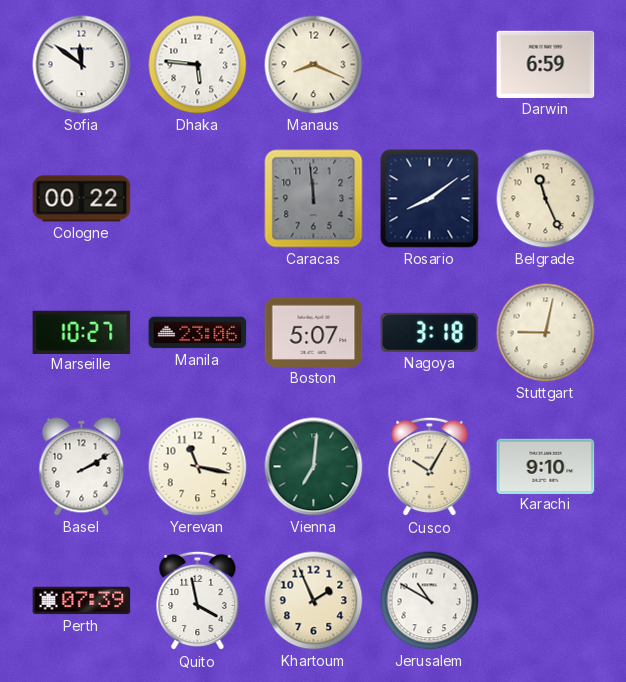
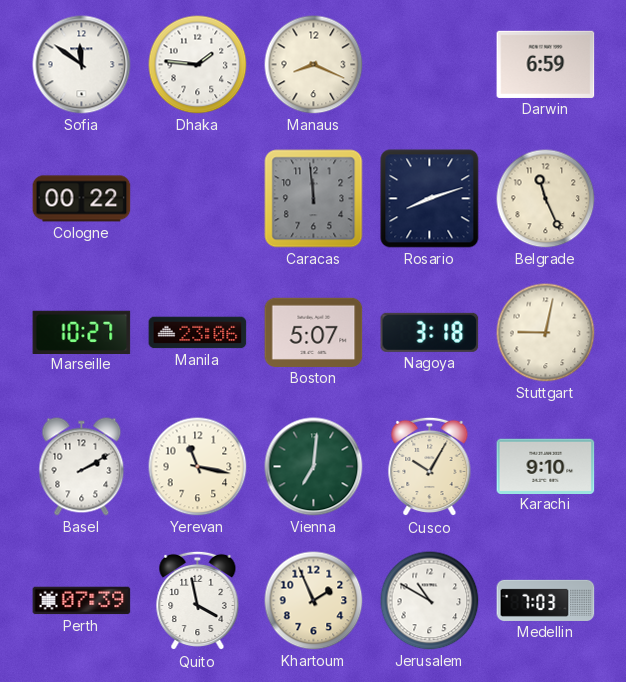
Dhaka: 5:46 -> 1:46
Rosario: 8:09 -> 8:12
Medellin: none -> 7:03
